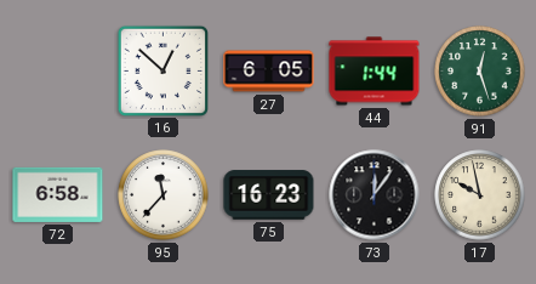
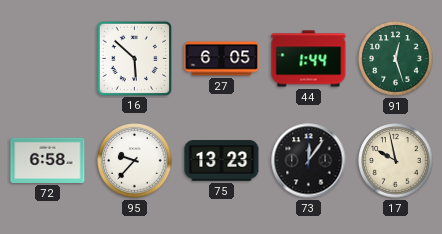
16: 12:52 -> 5:52
95: 11:37 -> 9:37
75: 16:23 -> 13:23
